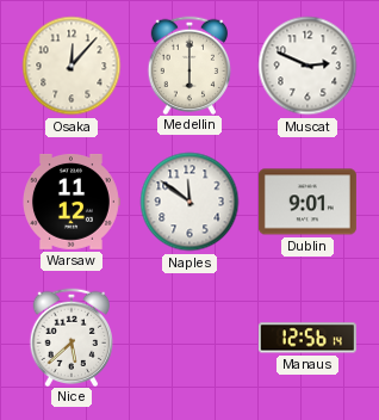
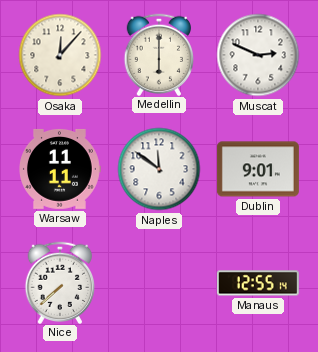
Warsaw: 11:12 -> 11:11
Nice: 5:38 -> 7:38
Manaus: 12:56 -> 12:55
